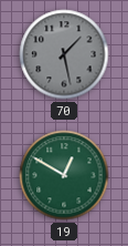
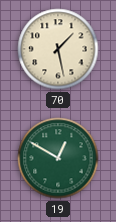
70 dial: grey -> cream
